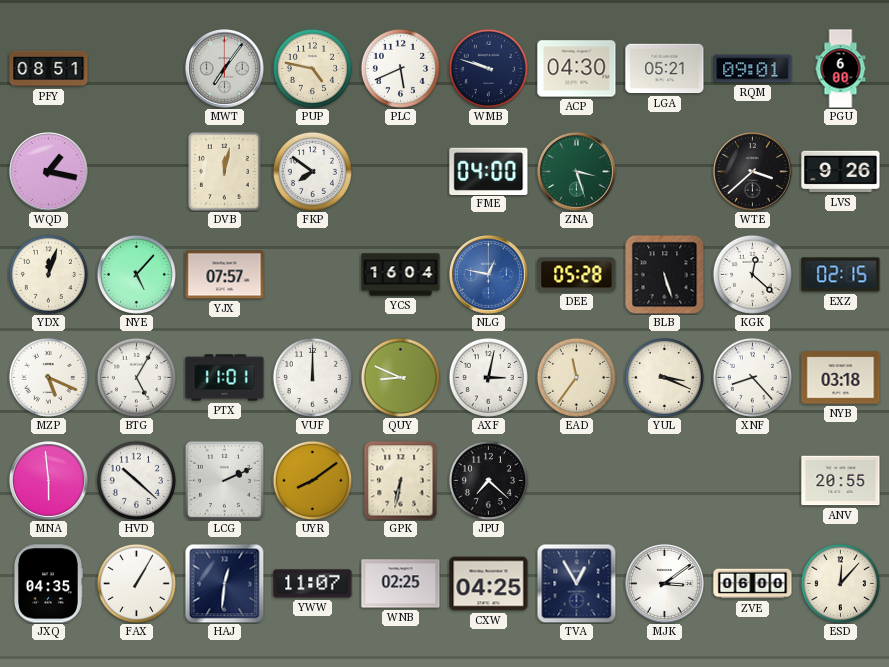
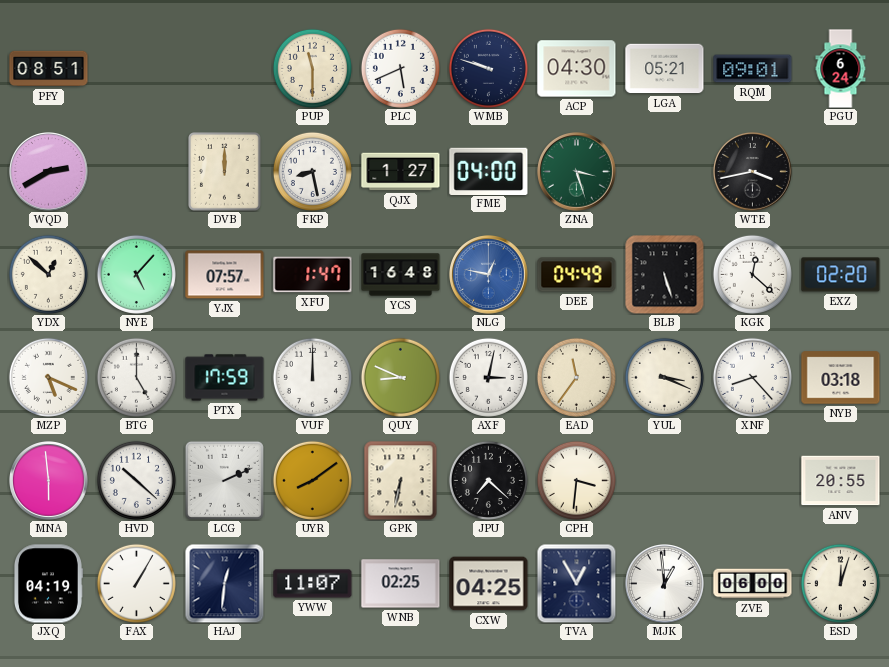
MWT: 7:06 -> none
PUP: 4:47 -> 11:30
PGU: 6:00 -> 6:24
WQD: 1:17 -> 2:40
DVB: 12:02 -> 12:00
FKP: 7:51 -> 8:28
QJX: none -> 1:27
WTE: 3:38 -> 3:43
LVS: 9:26 -> none
YDX: 12:03 -> 12:52
XFU: none -> 1:47
YCS: 16:04 -> 16:48
DEE: 05:28 -> 04:49
EXZ: 02:15 -> 02:20
BTG: 5:05 -> 5:00
PTX: 11:01 -> 17:59
CPH: none -> 3:31
JXQ: 04:35 -> 04:19
MJK: 3:09 -> 12:59
ESD: 12:07 -> 12:03
